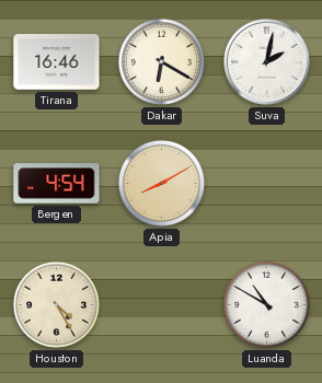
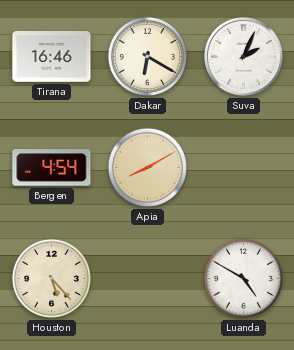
Suva: 2:02 -> 2:04
Houston: 4:25 -> 5:23
Luanda: 10:50 -> 4:50
